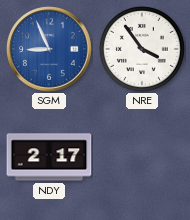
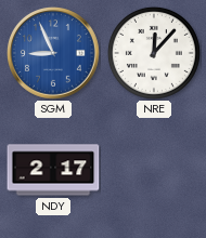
NRE: 3:54 -> 12:07
